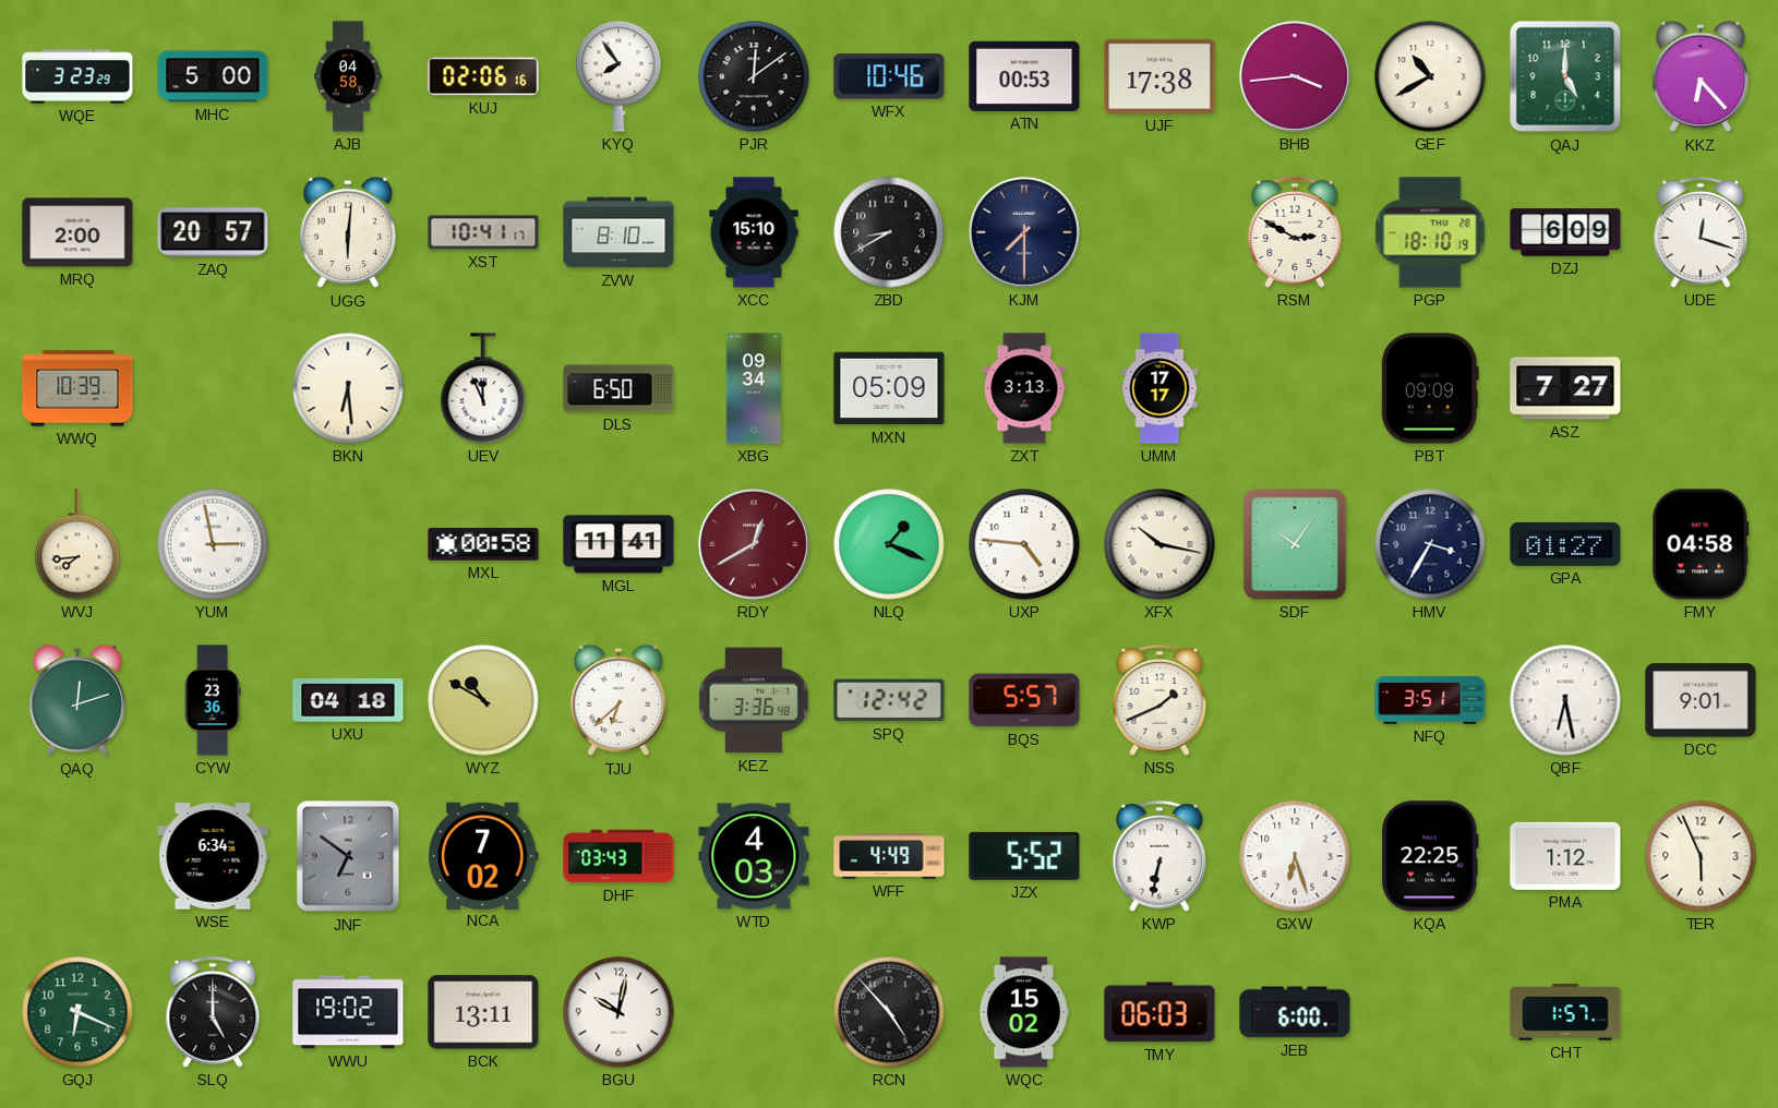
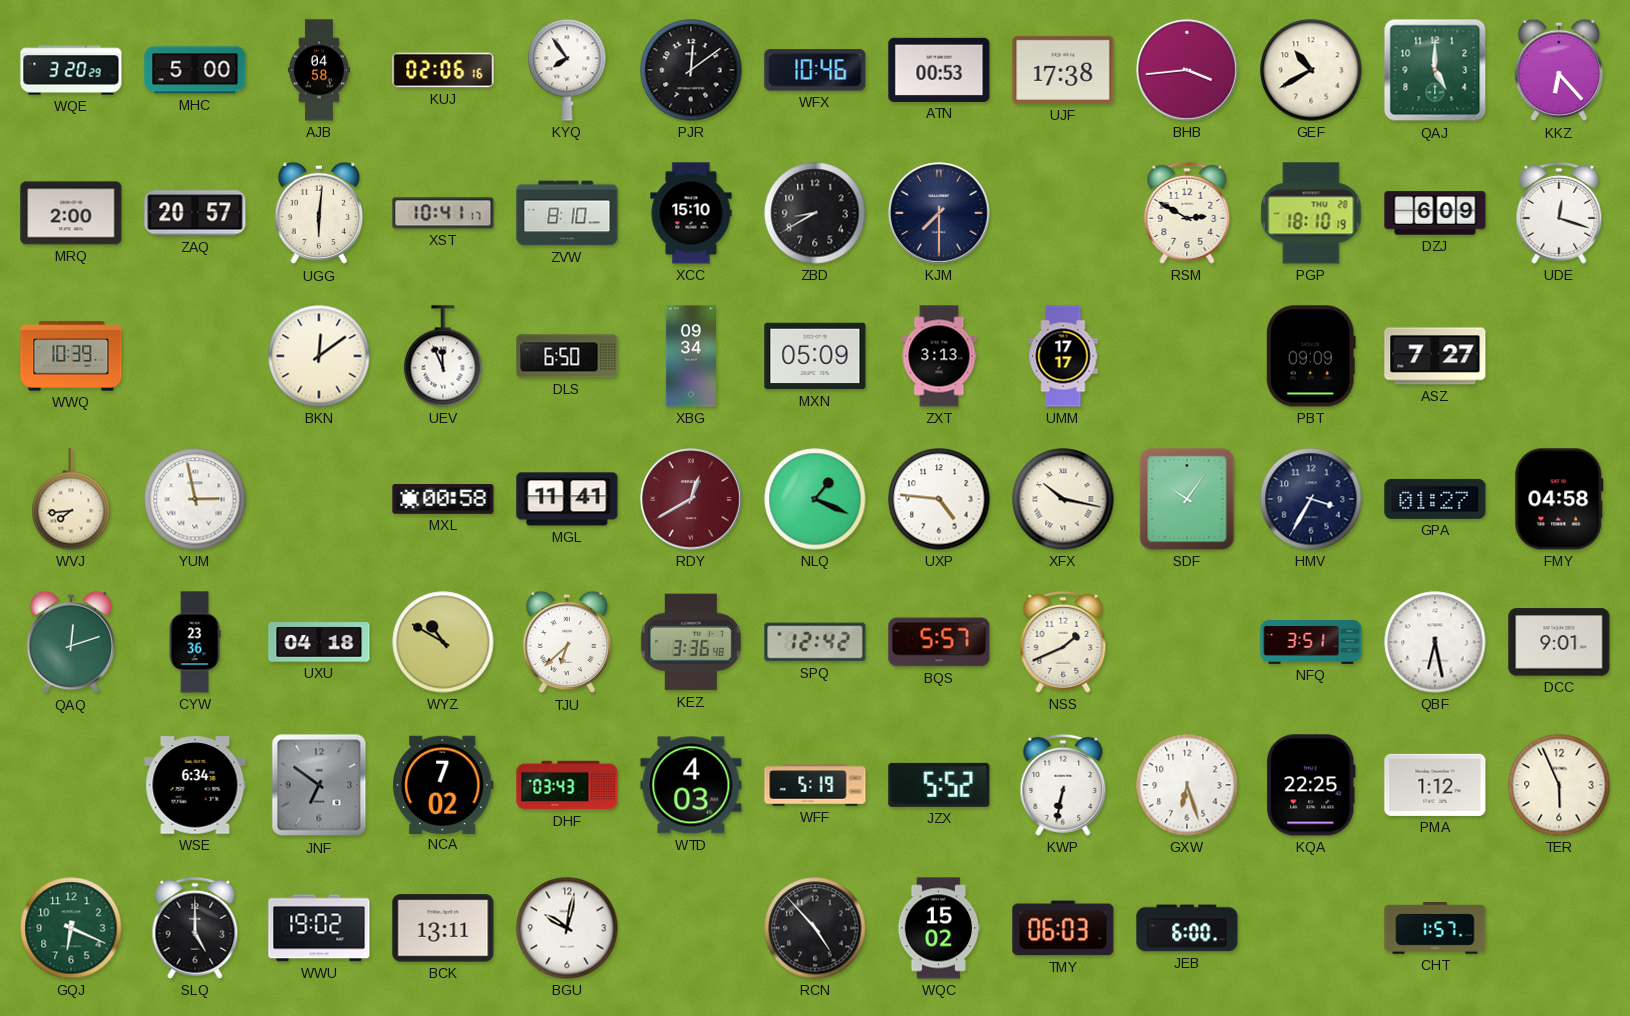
WQE: 3:23 -> 3:20
BKN: 6:29 -> 12:09
WFF: 4:49 -> 5:19
